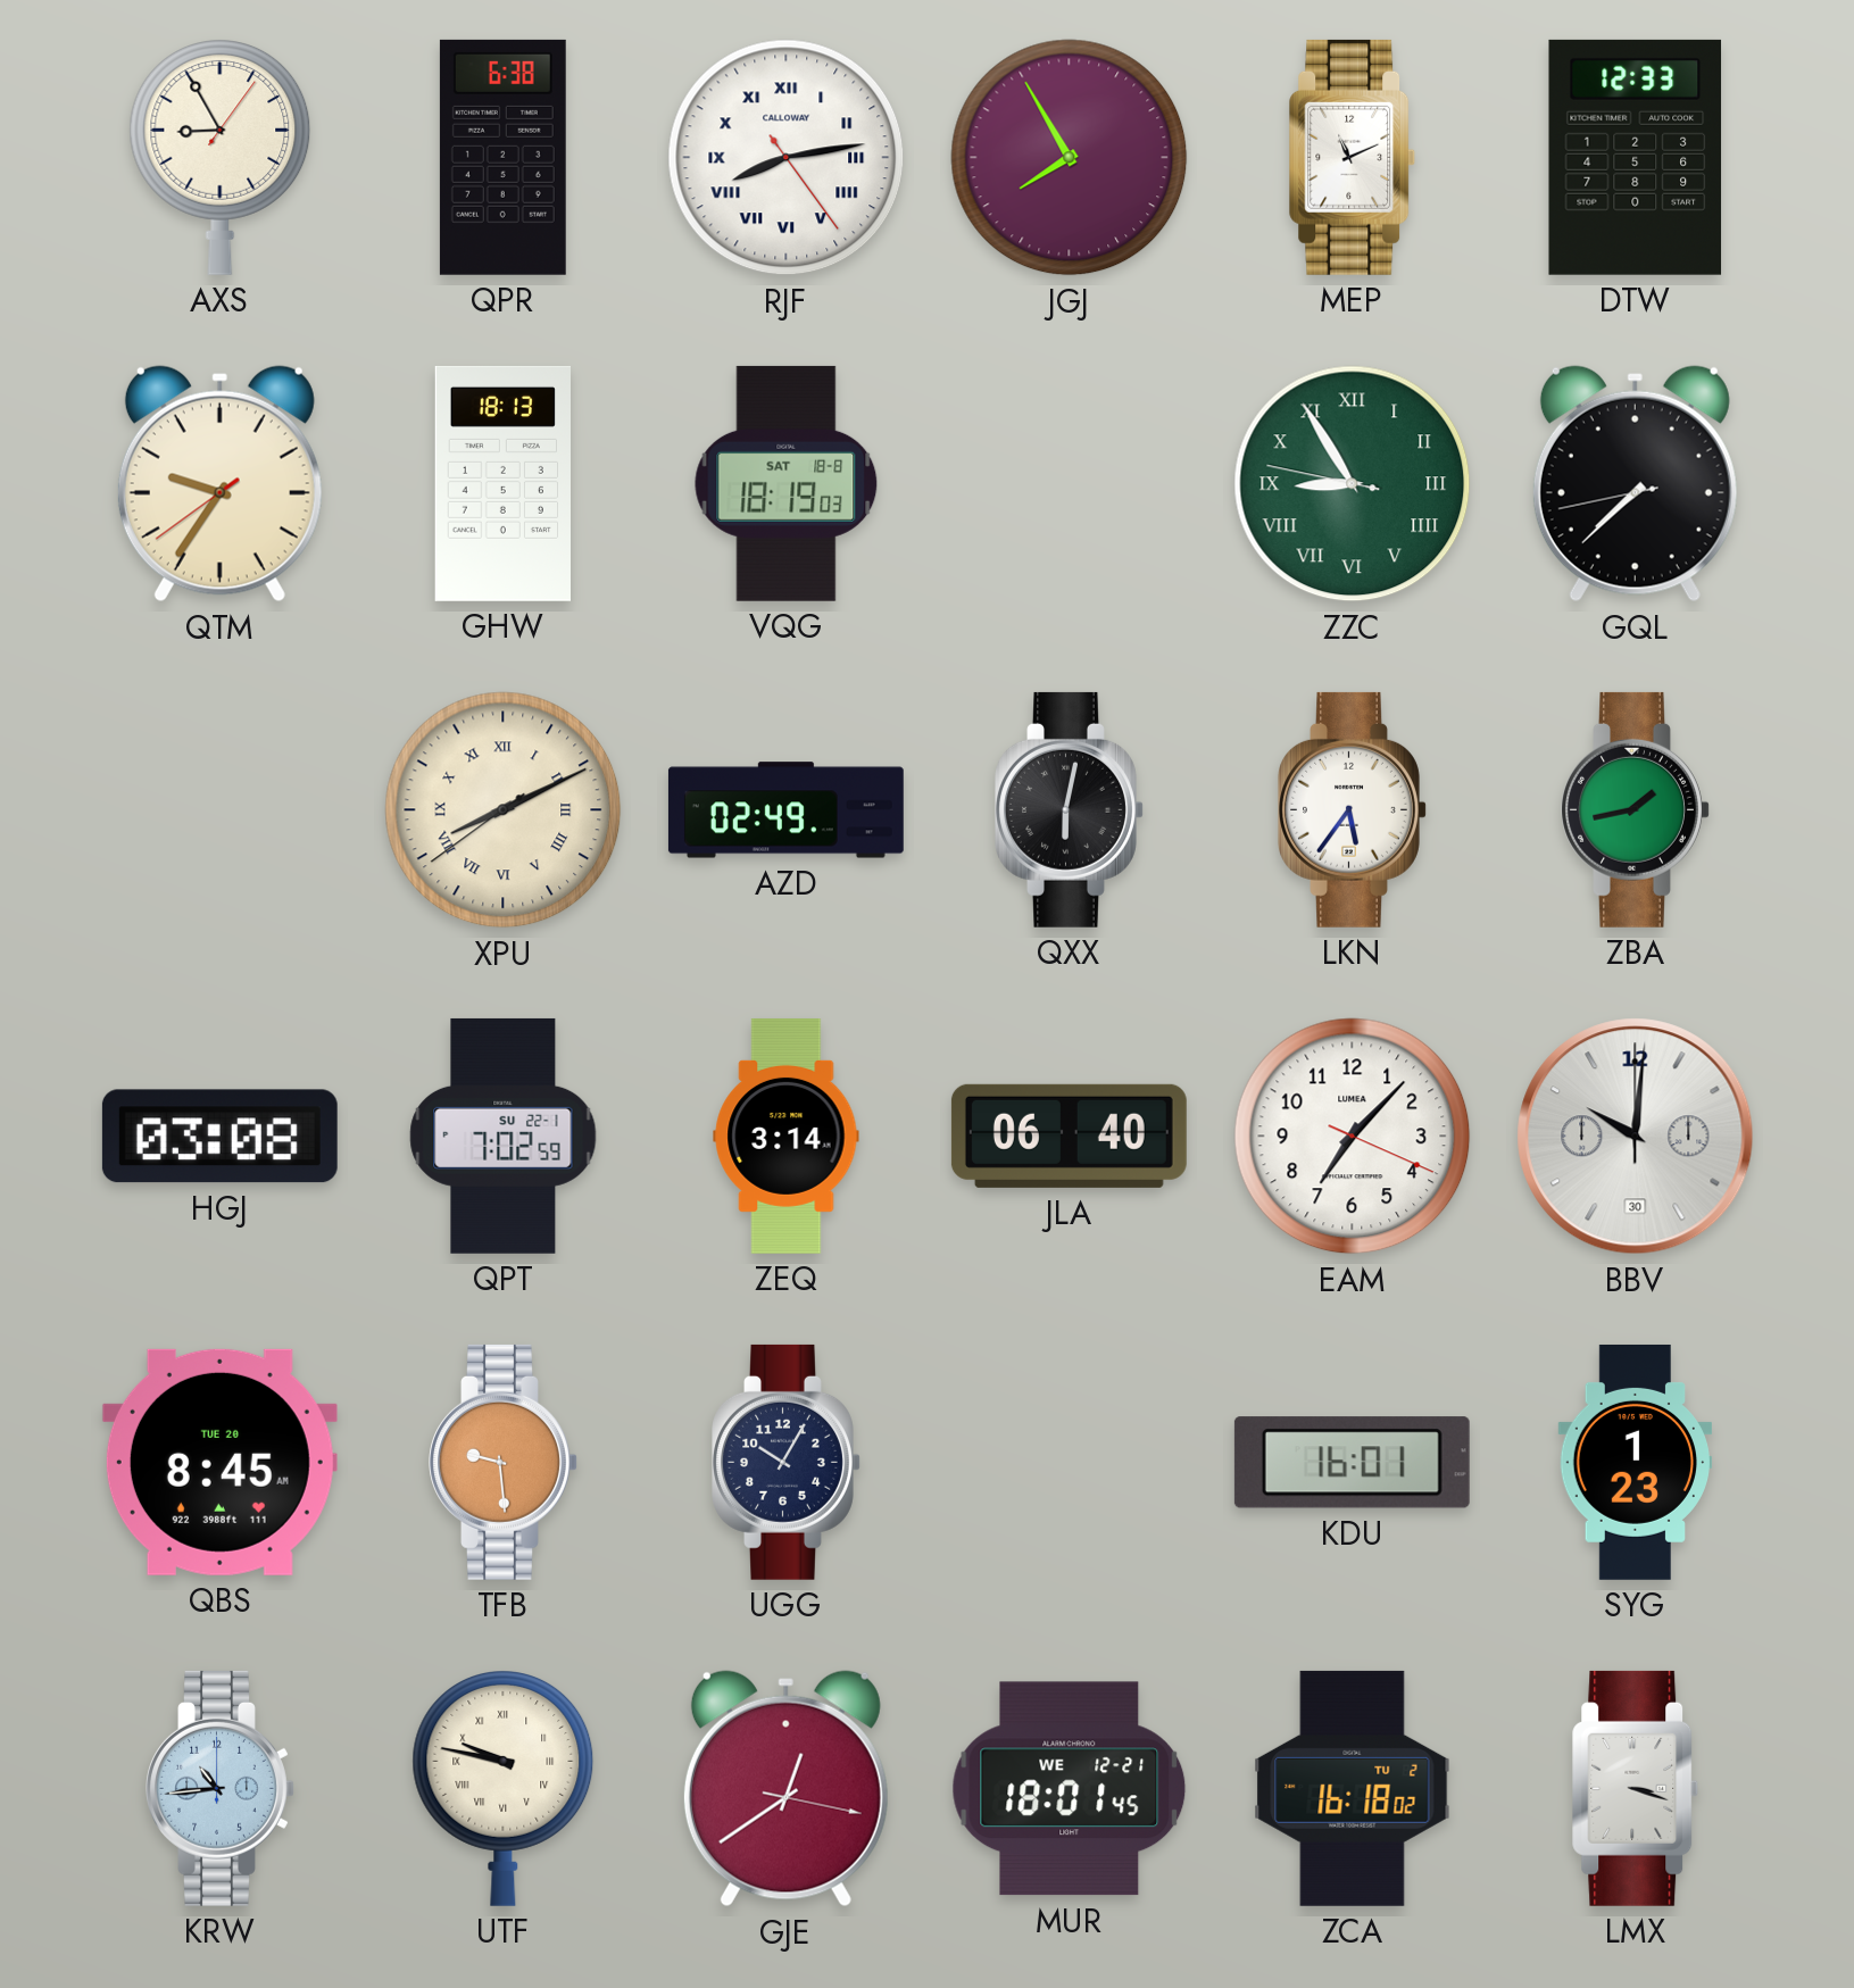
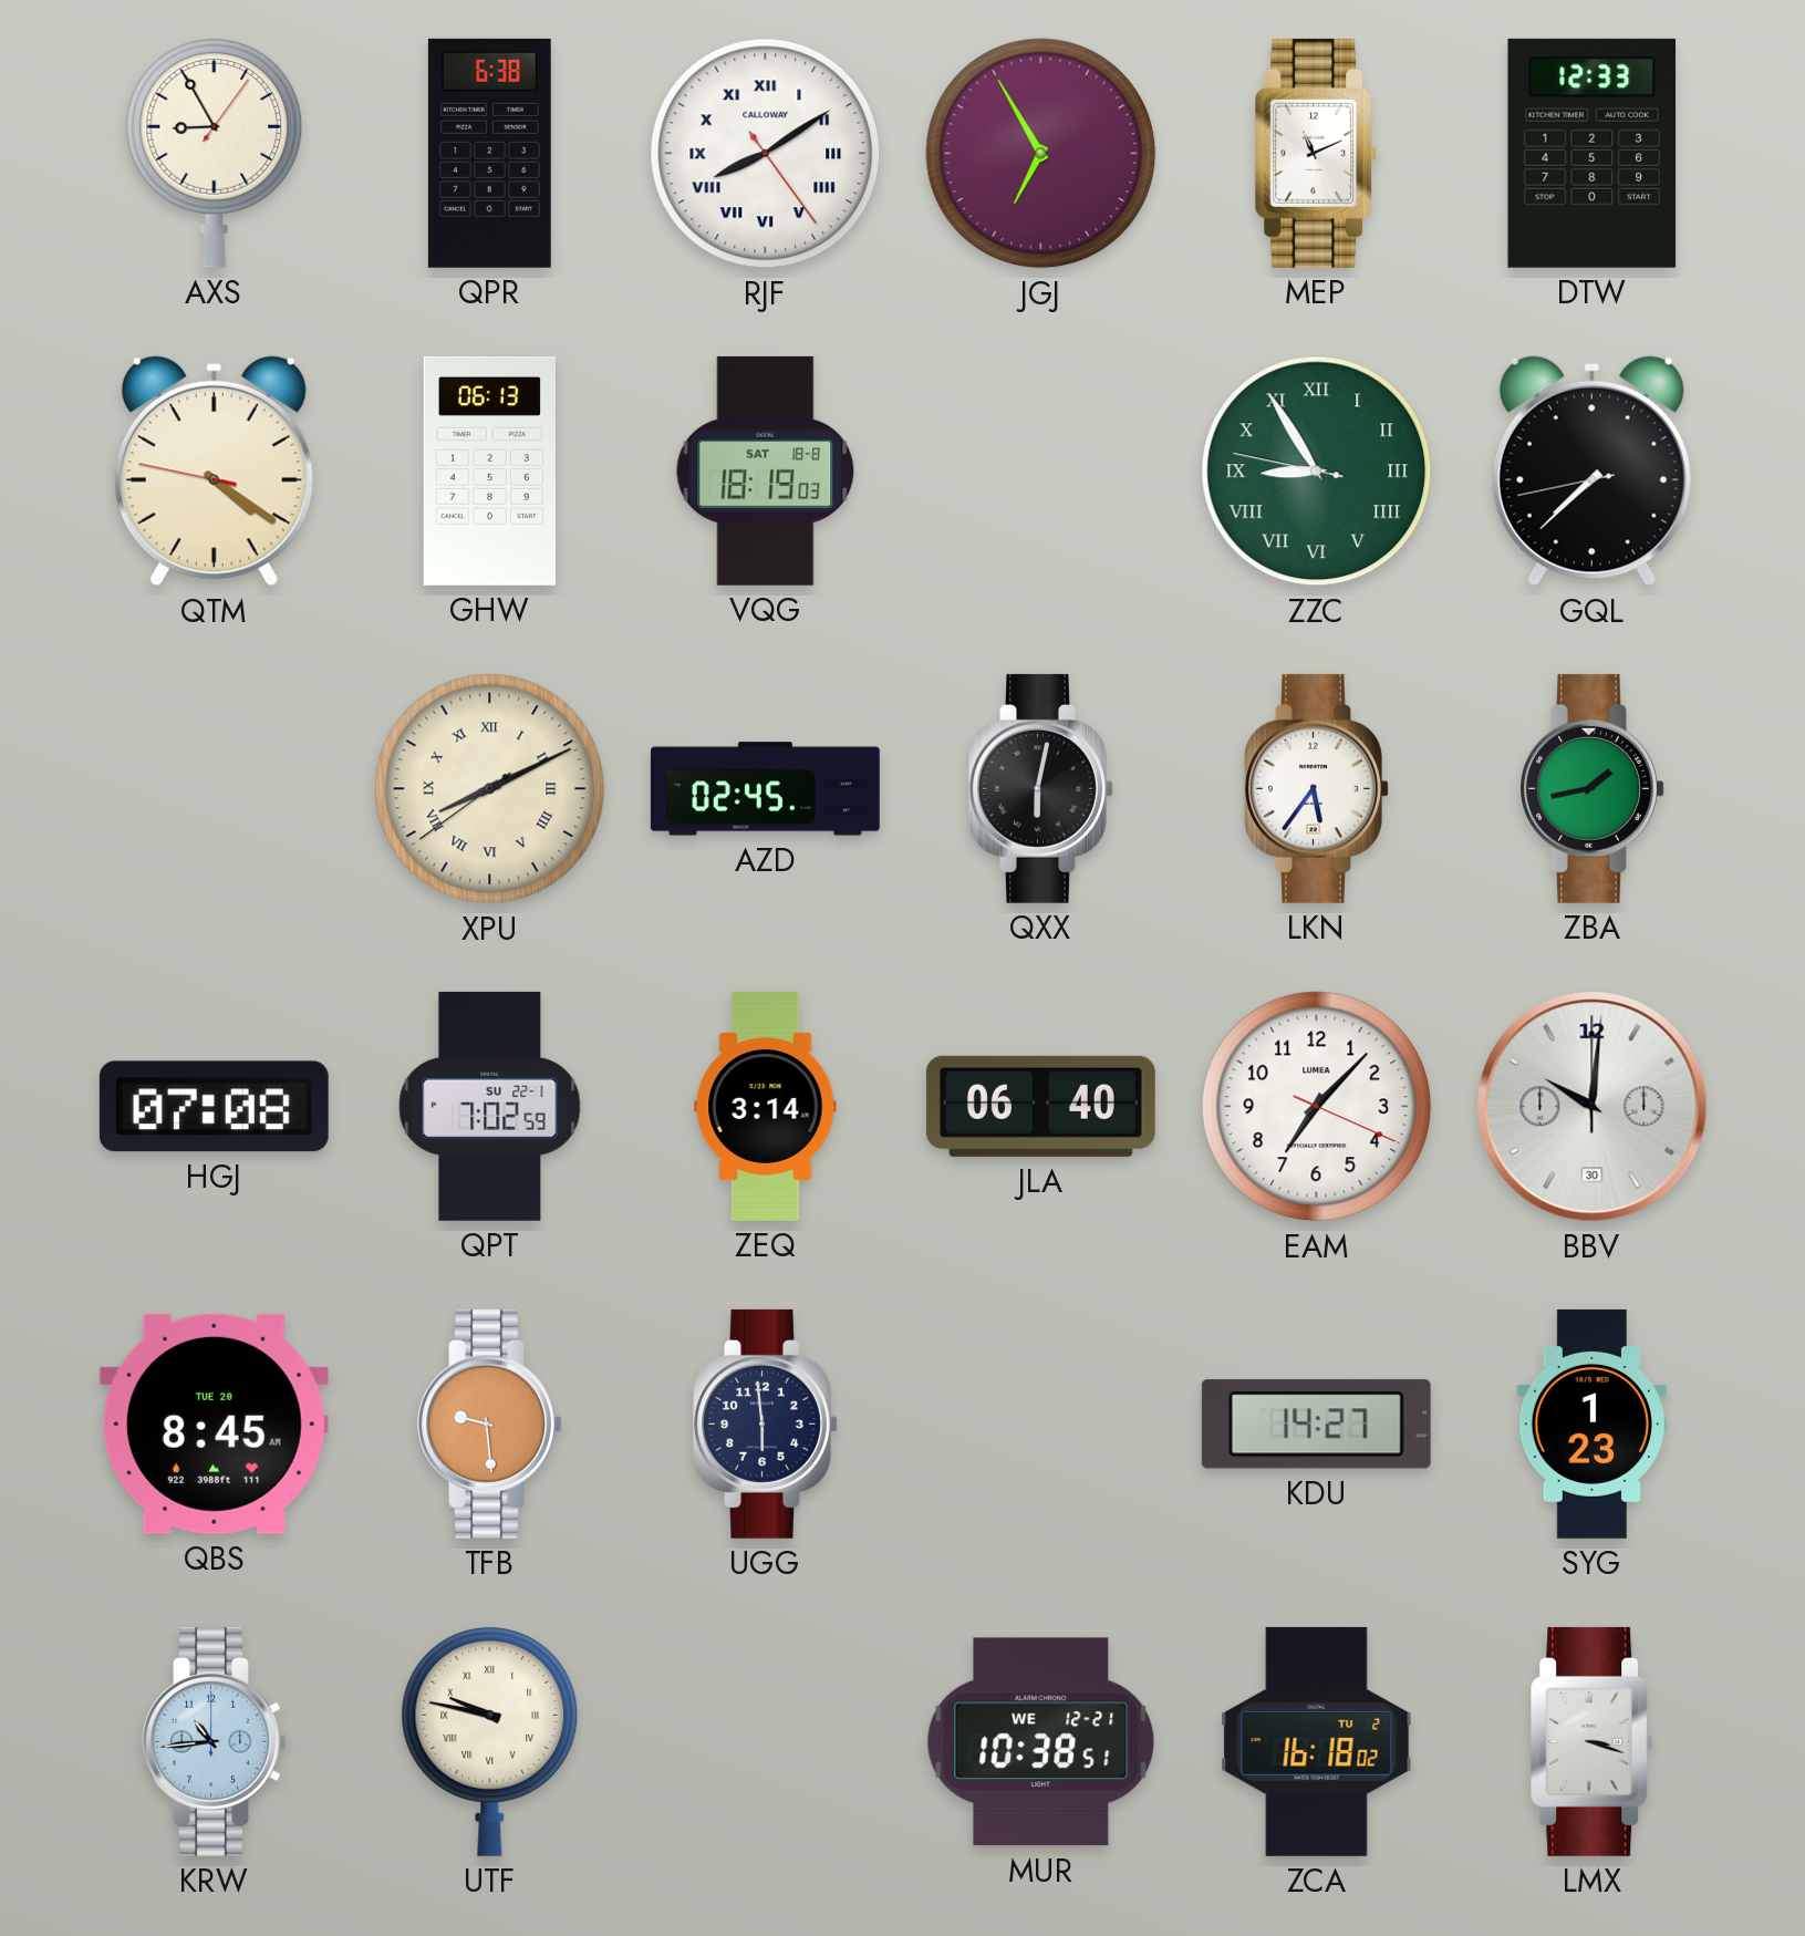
RJF: 8:13 -> 8:09
JGJ: 7:55 -> 6:55
QTM: 9:35 -> 4:20
GHW: 18:13 -> 06:13
AZD: 02:49 -> 02:45
HGJ: 03:08 -> 07:08
UGG: 10:05 -> 5:59
KDU: 16:01 -> 14:27
GJE: 12:39 -> none
MUR: 18:01 -> 10:38
